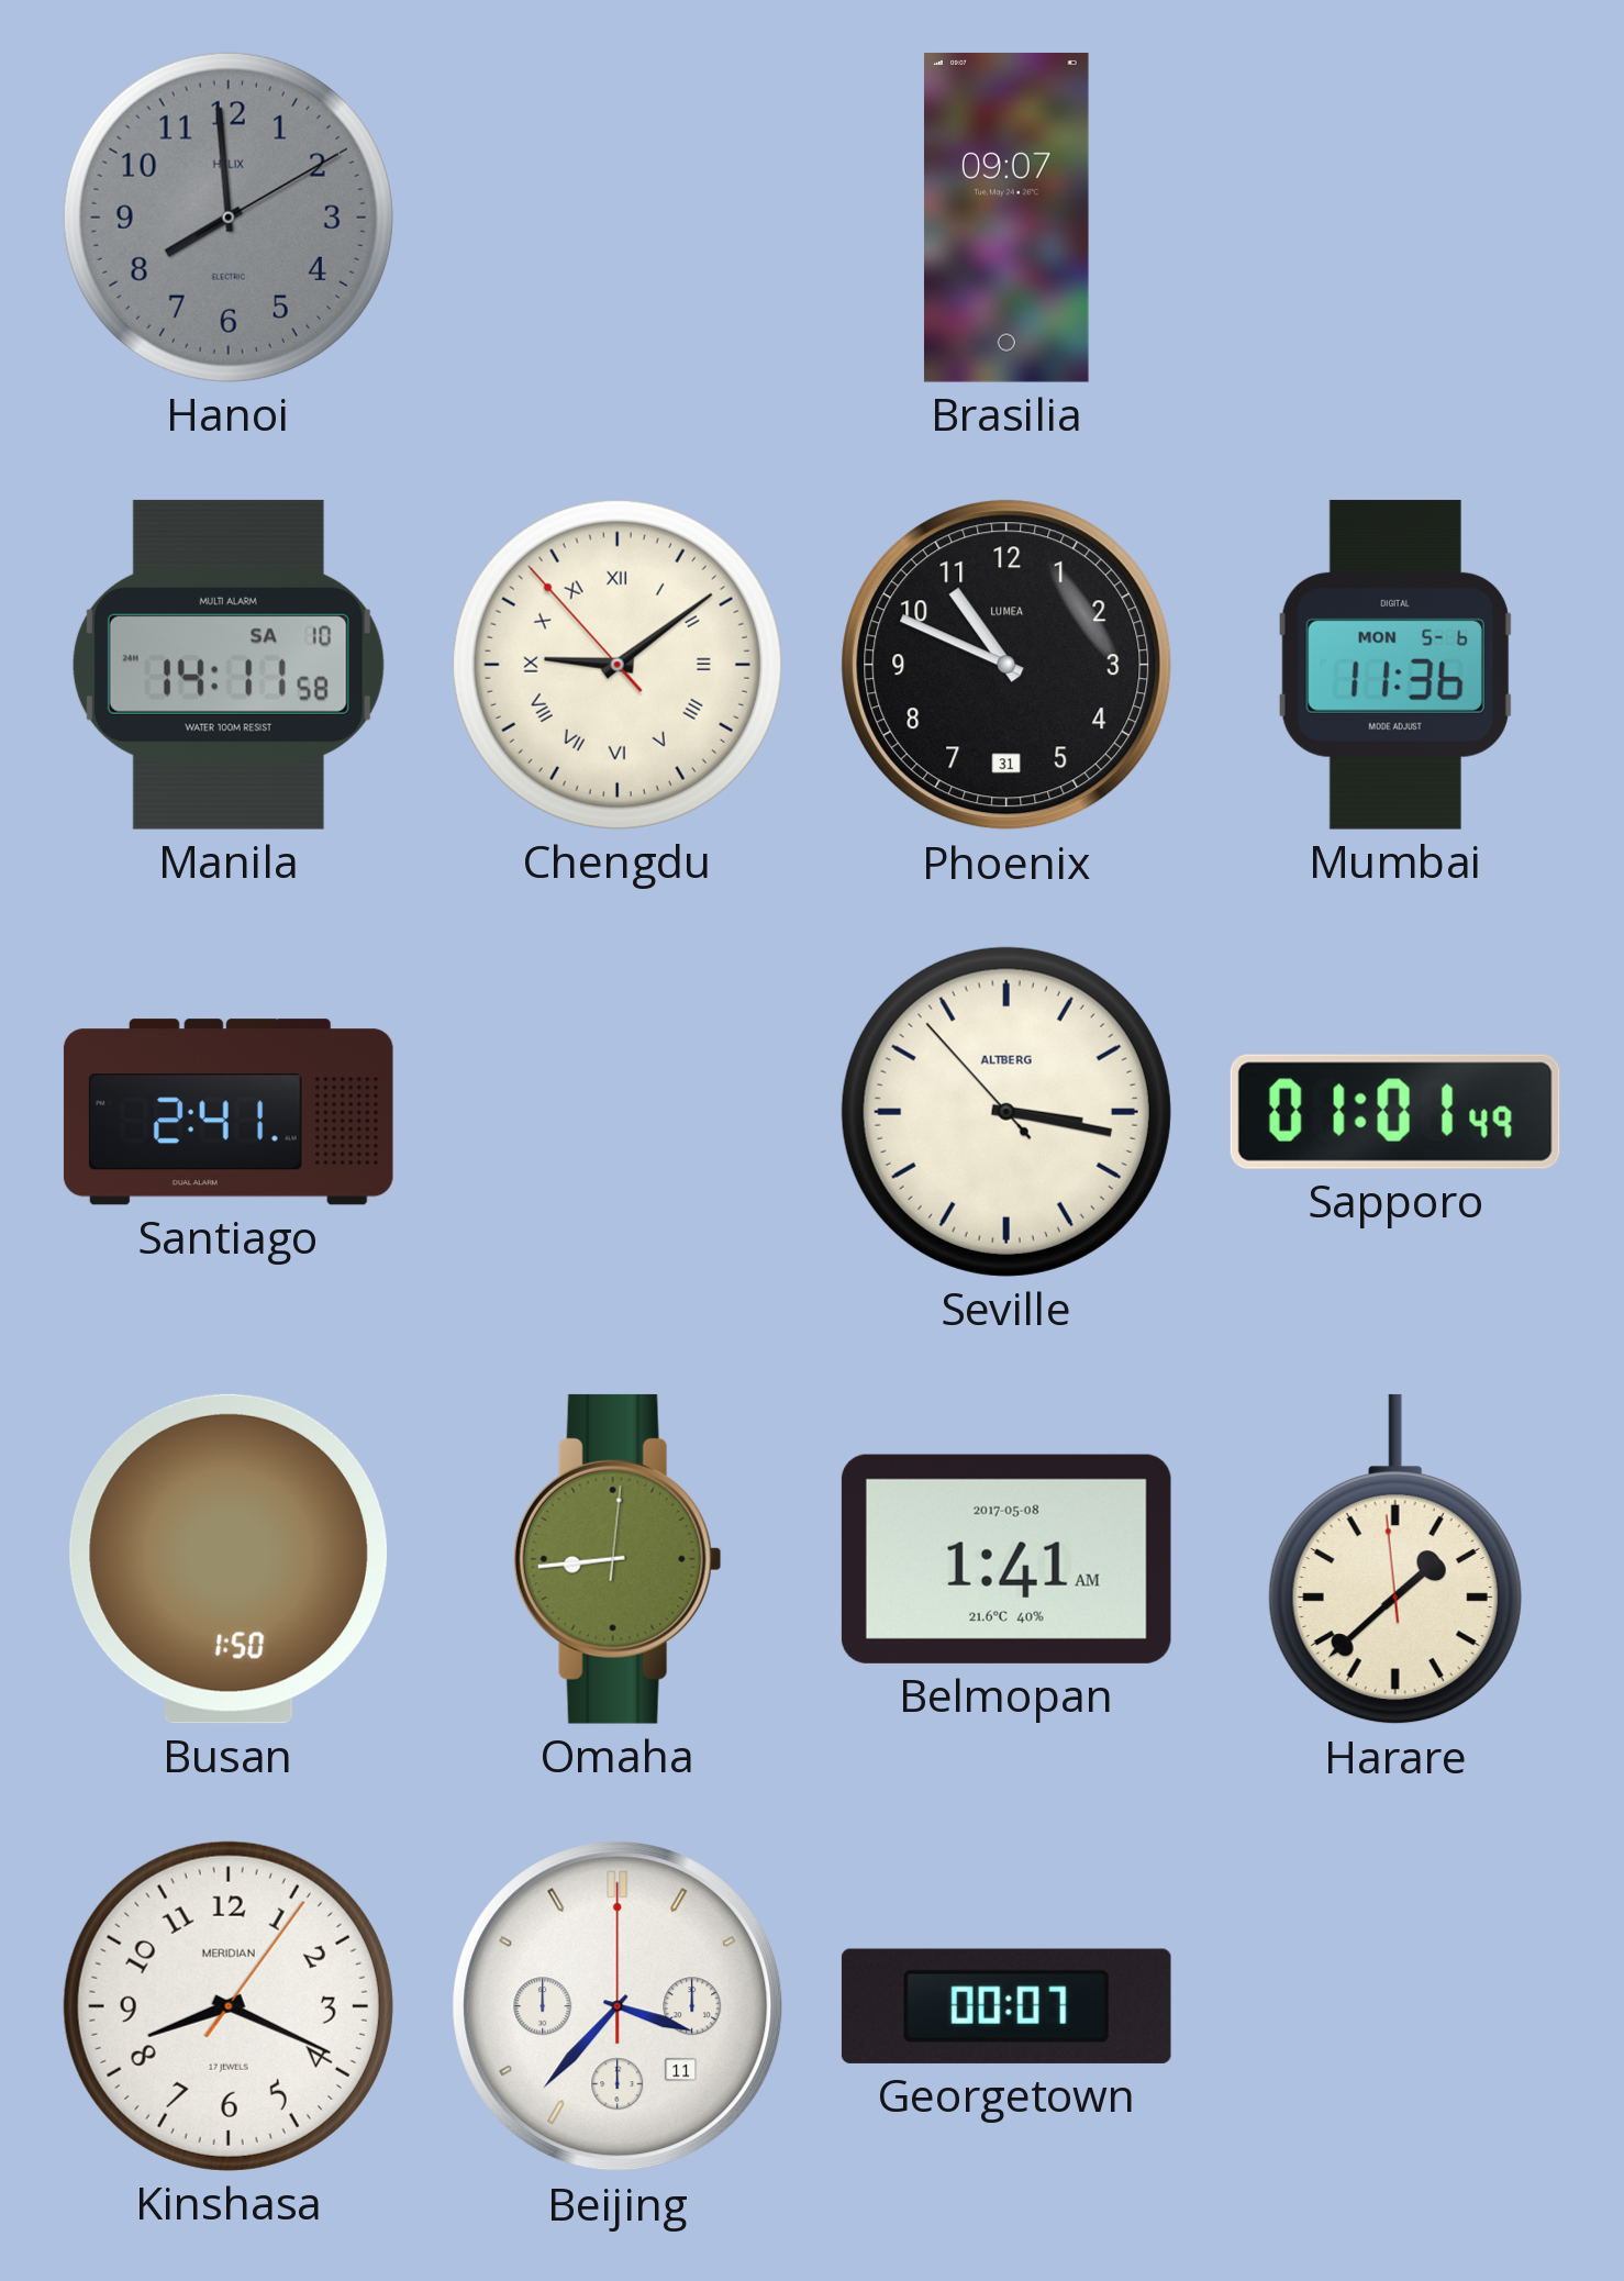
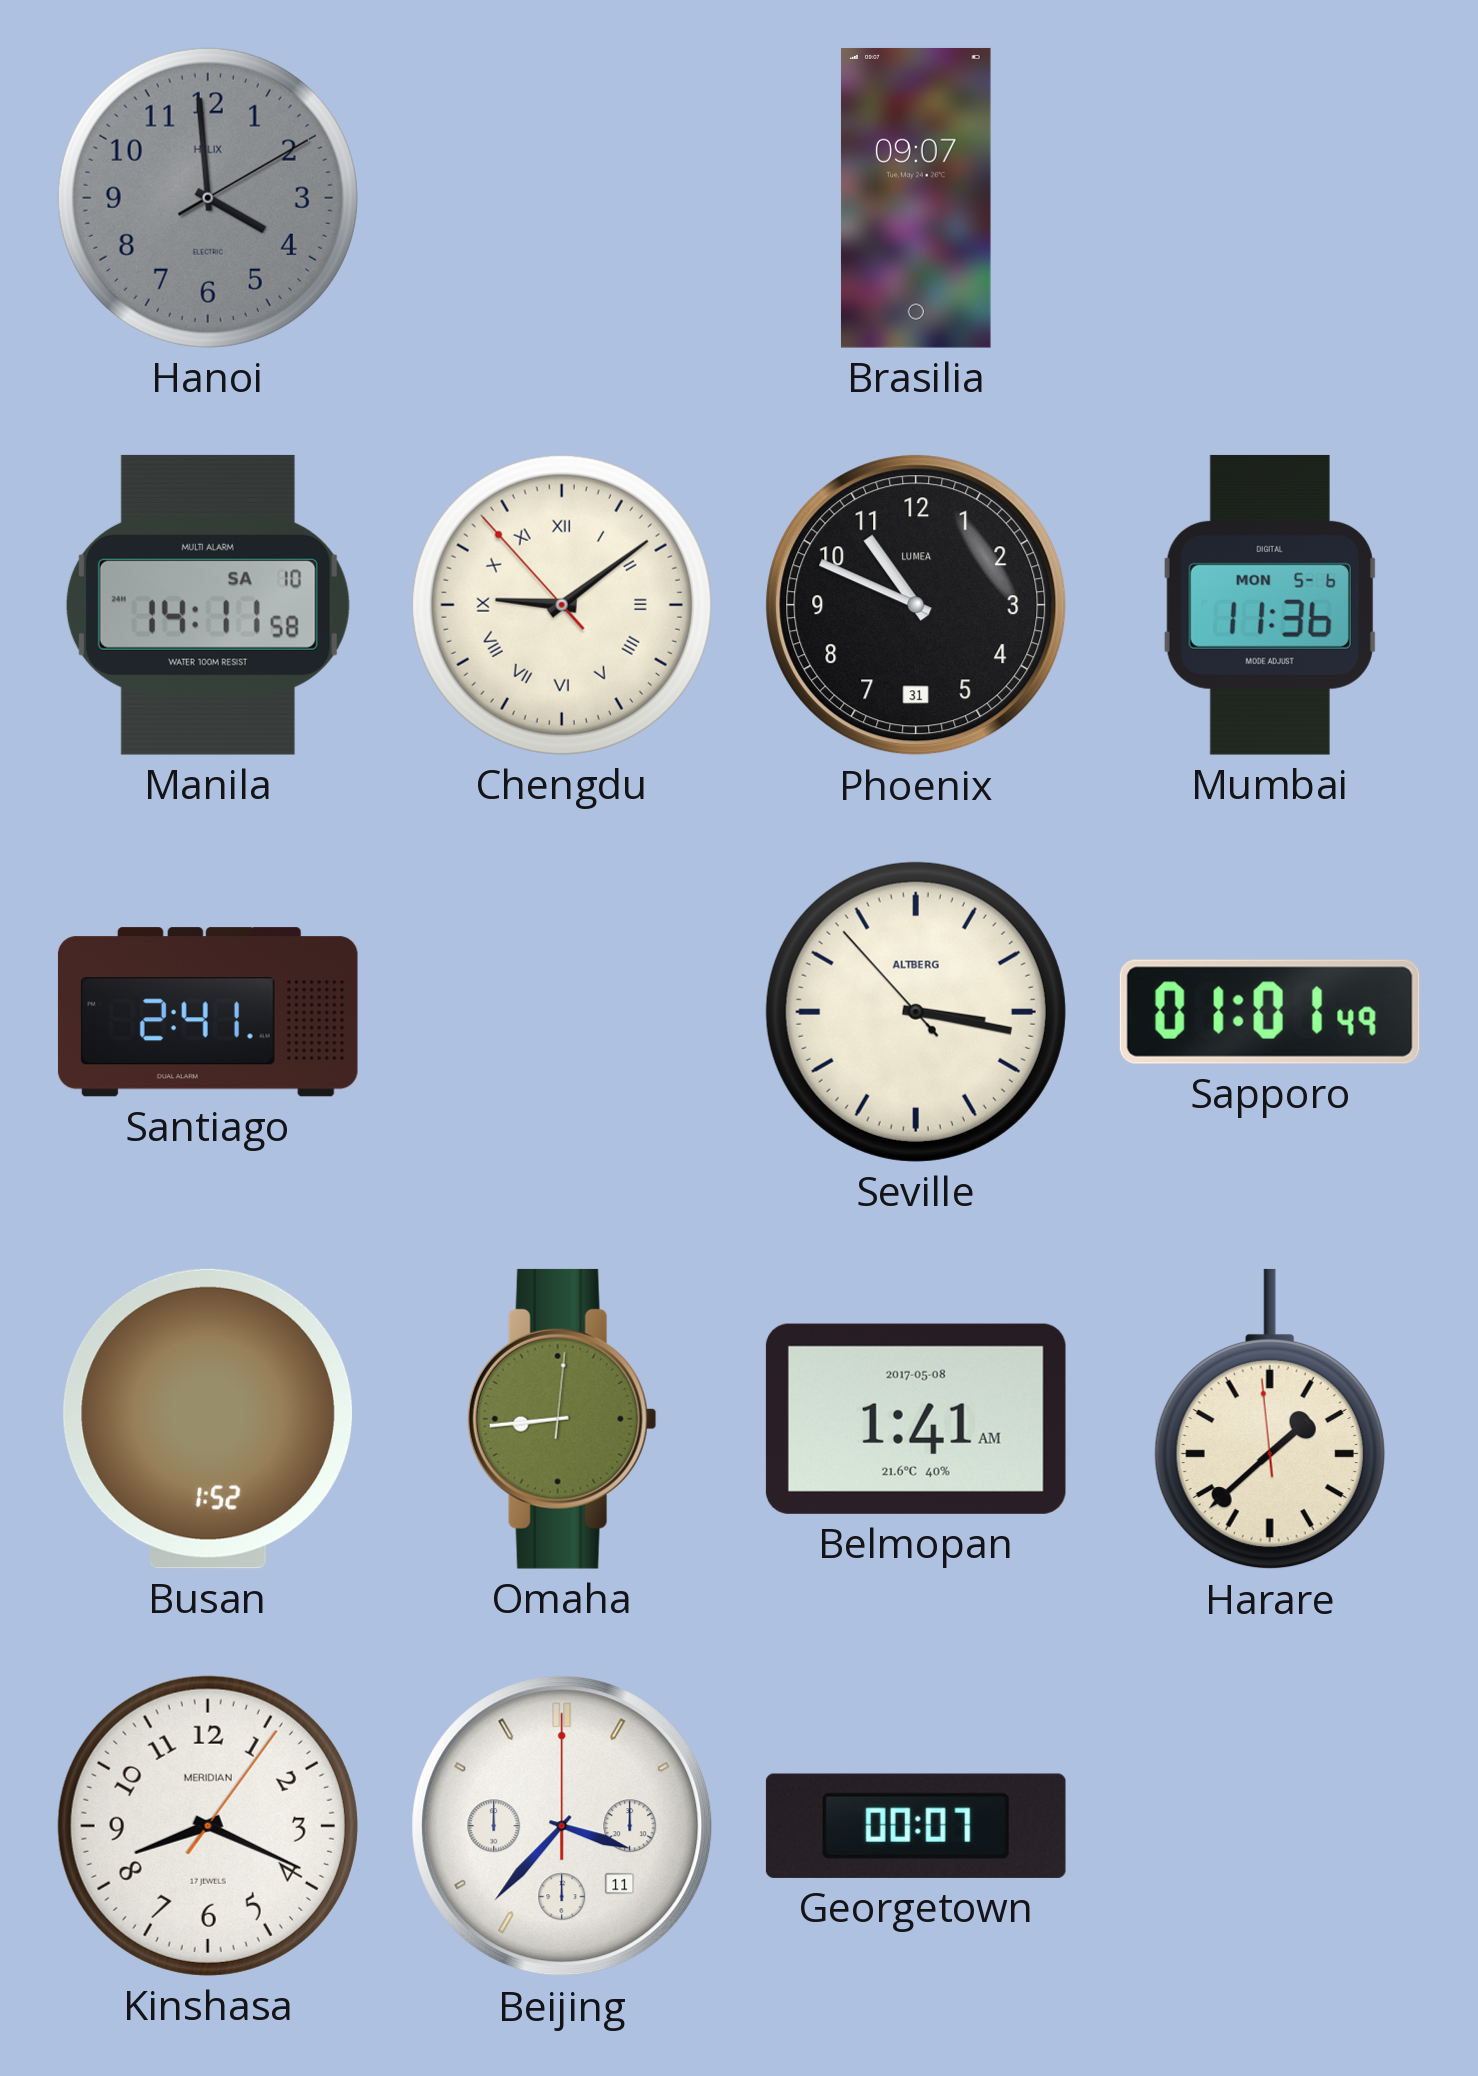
Hanoi: 7:59 -> 3:59
Busan: 1:50 -> 1:52
